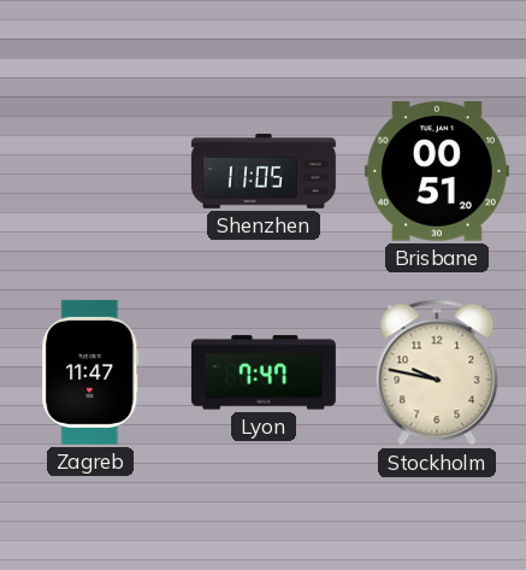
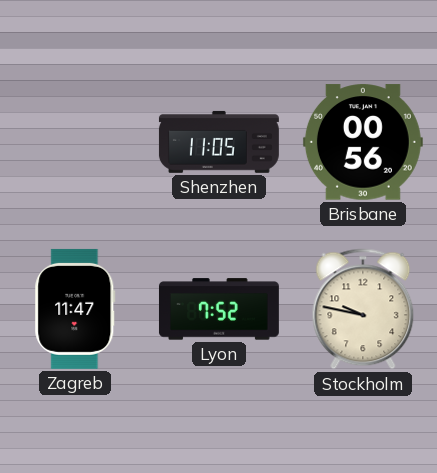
Brisbane: 00:51 -> 00:56
Lyon: 7:47 -> 7:52
